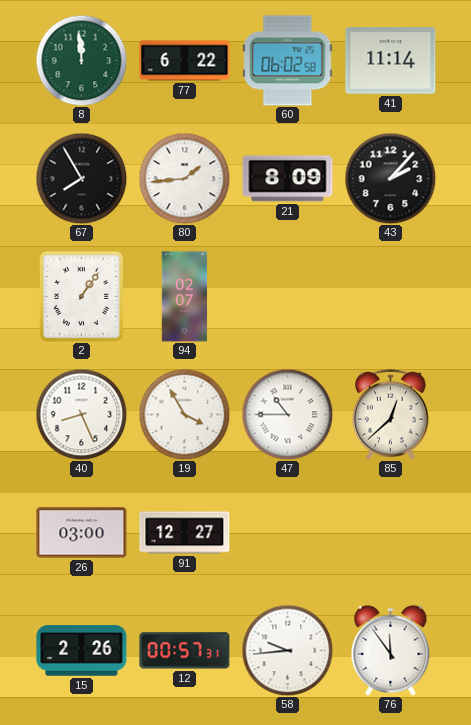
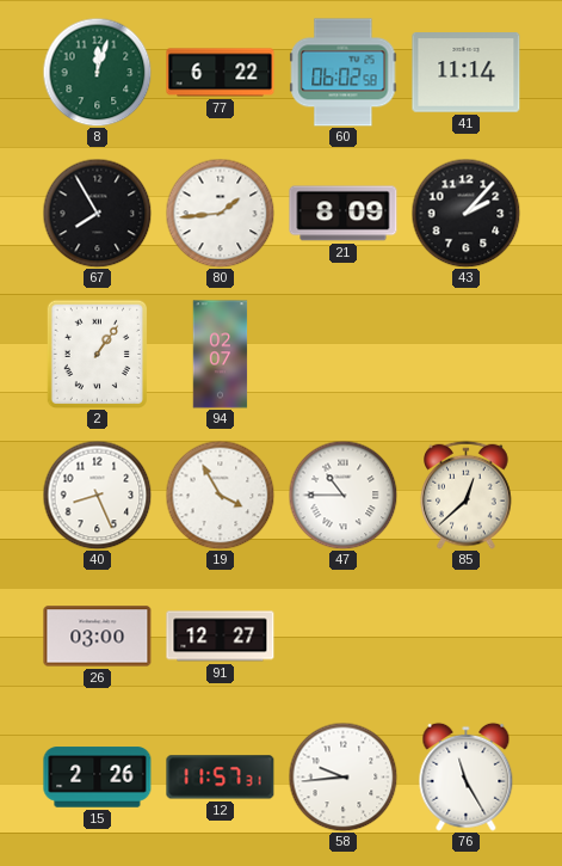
8: 11:59 -> 12:03
12: 00:57 -> 11:57
76: 11:54 -> 11:25
